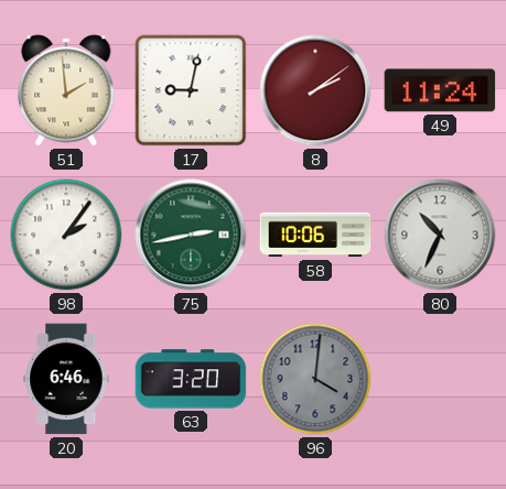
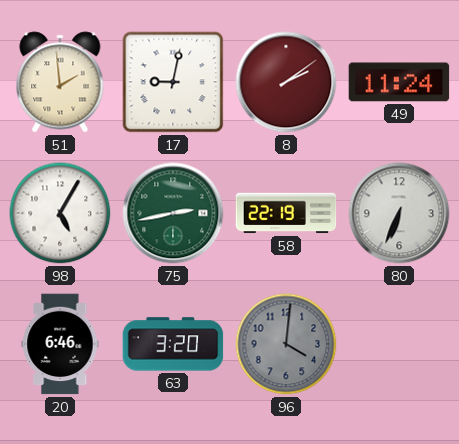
98: 2:06 -> 5:05
58: 10:06 -> 22:19
80: 10:34 -> 6:34
